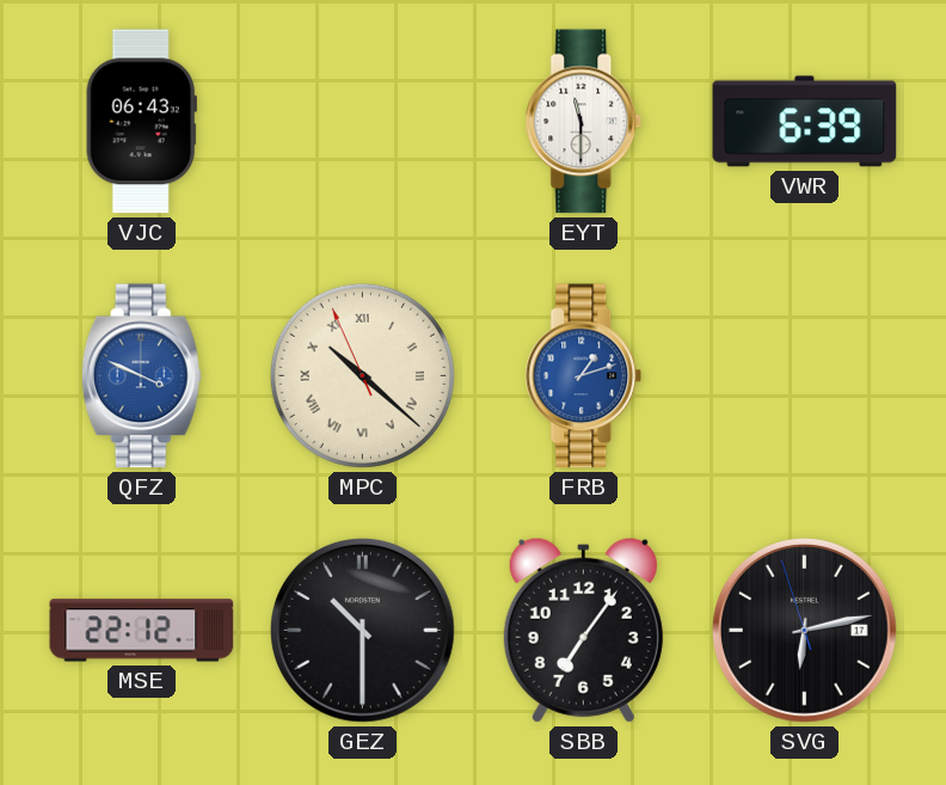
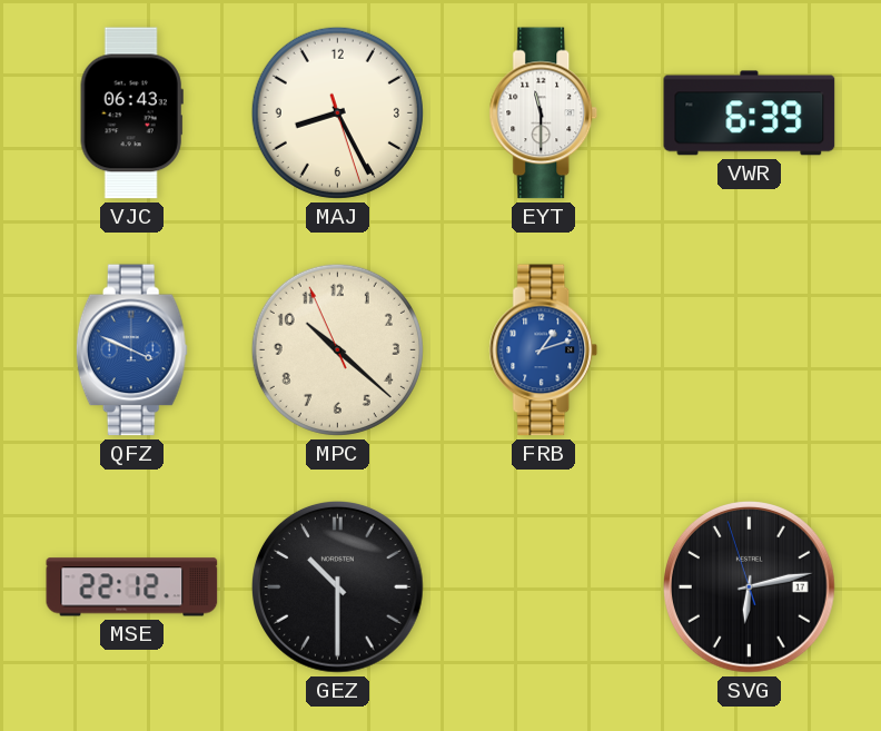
MAJ: none -> 8:25
MPC numerals: Roman -> Arabic
SBB: 7:06 -> none
